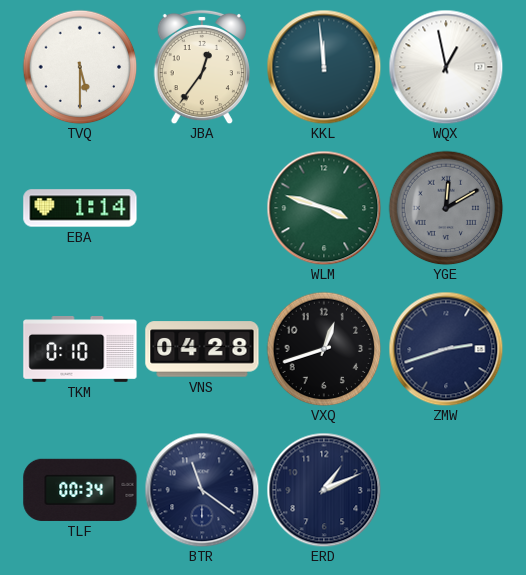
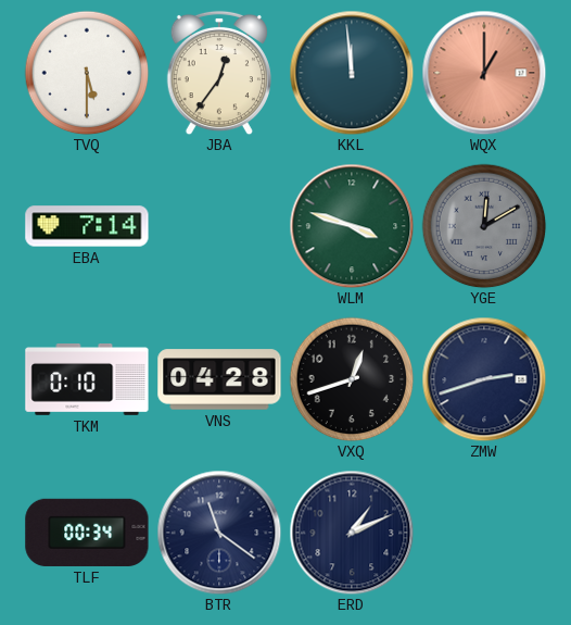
WQX: 12:58 -> 1:00
WQX dial: white -> salmon
EBA: 1:14 -> 7:14
